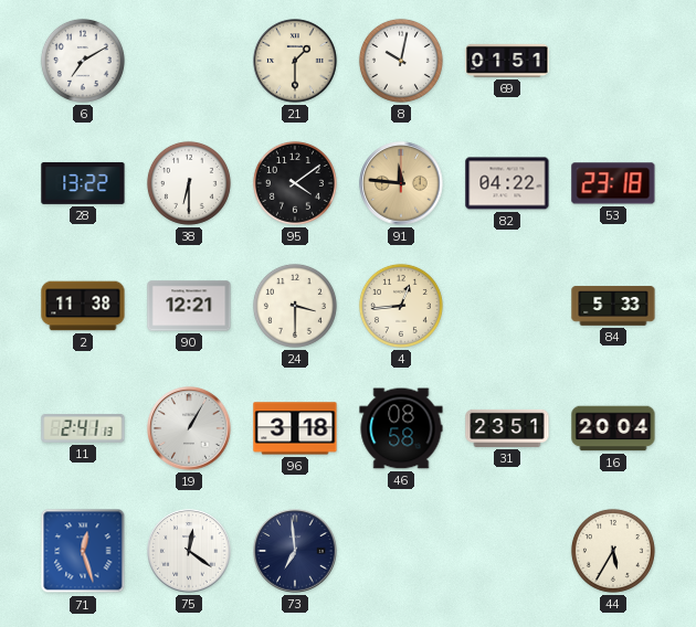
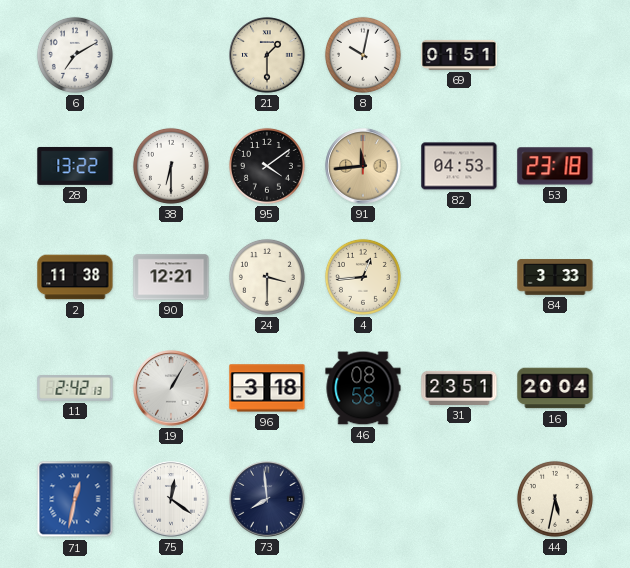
91: 11:46 -> 11:44
82: 04:22 -> 04:53
84: 5:33 -> 3:33
11: 2:41 -> 2:42
71: 12:27 -> 12:32
73: 6:59 -> 7:59
44: 5:35 -> 5:32
